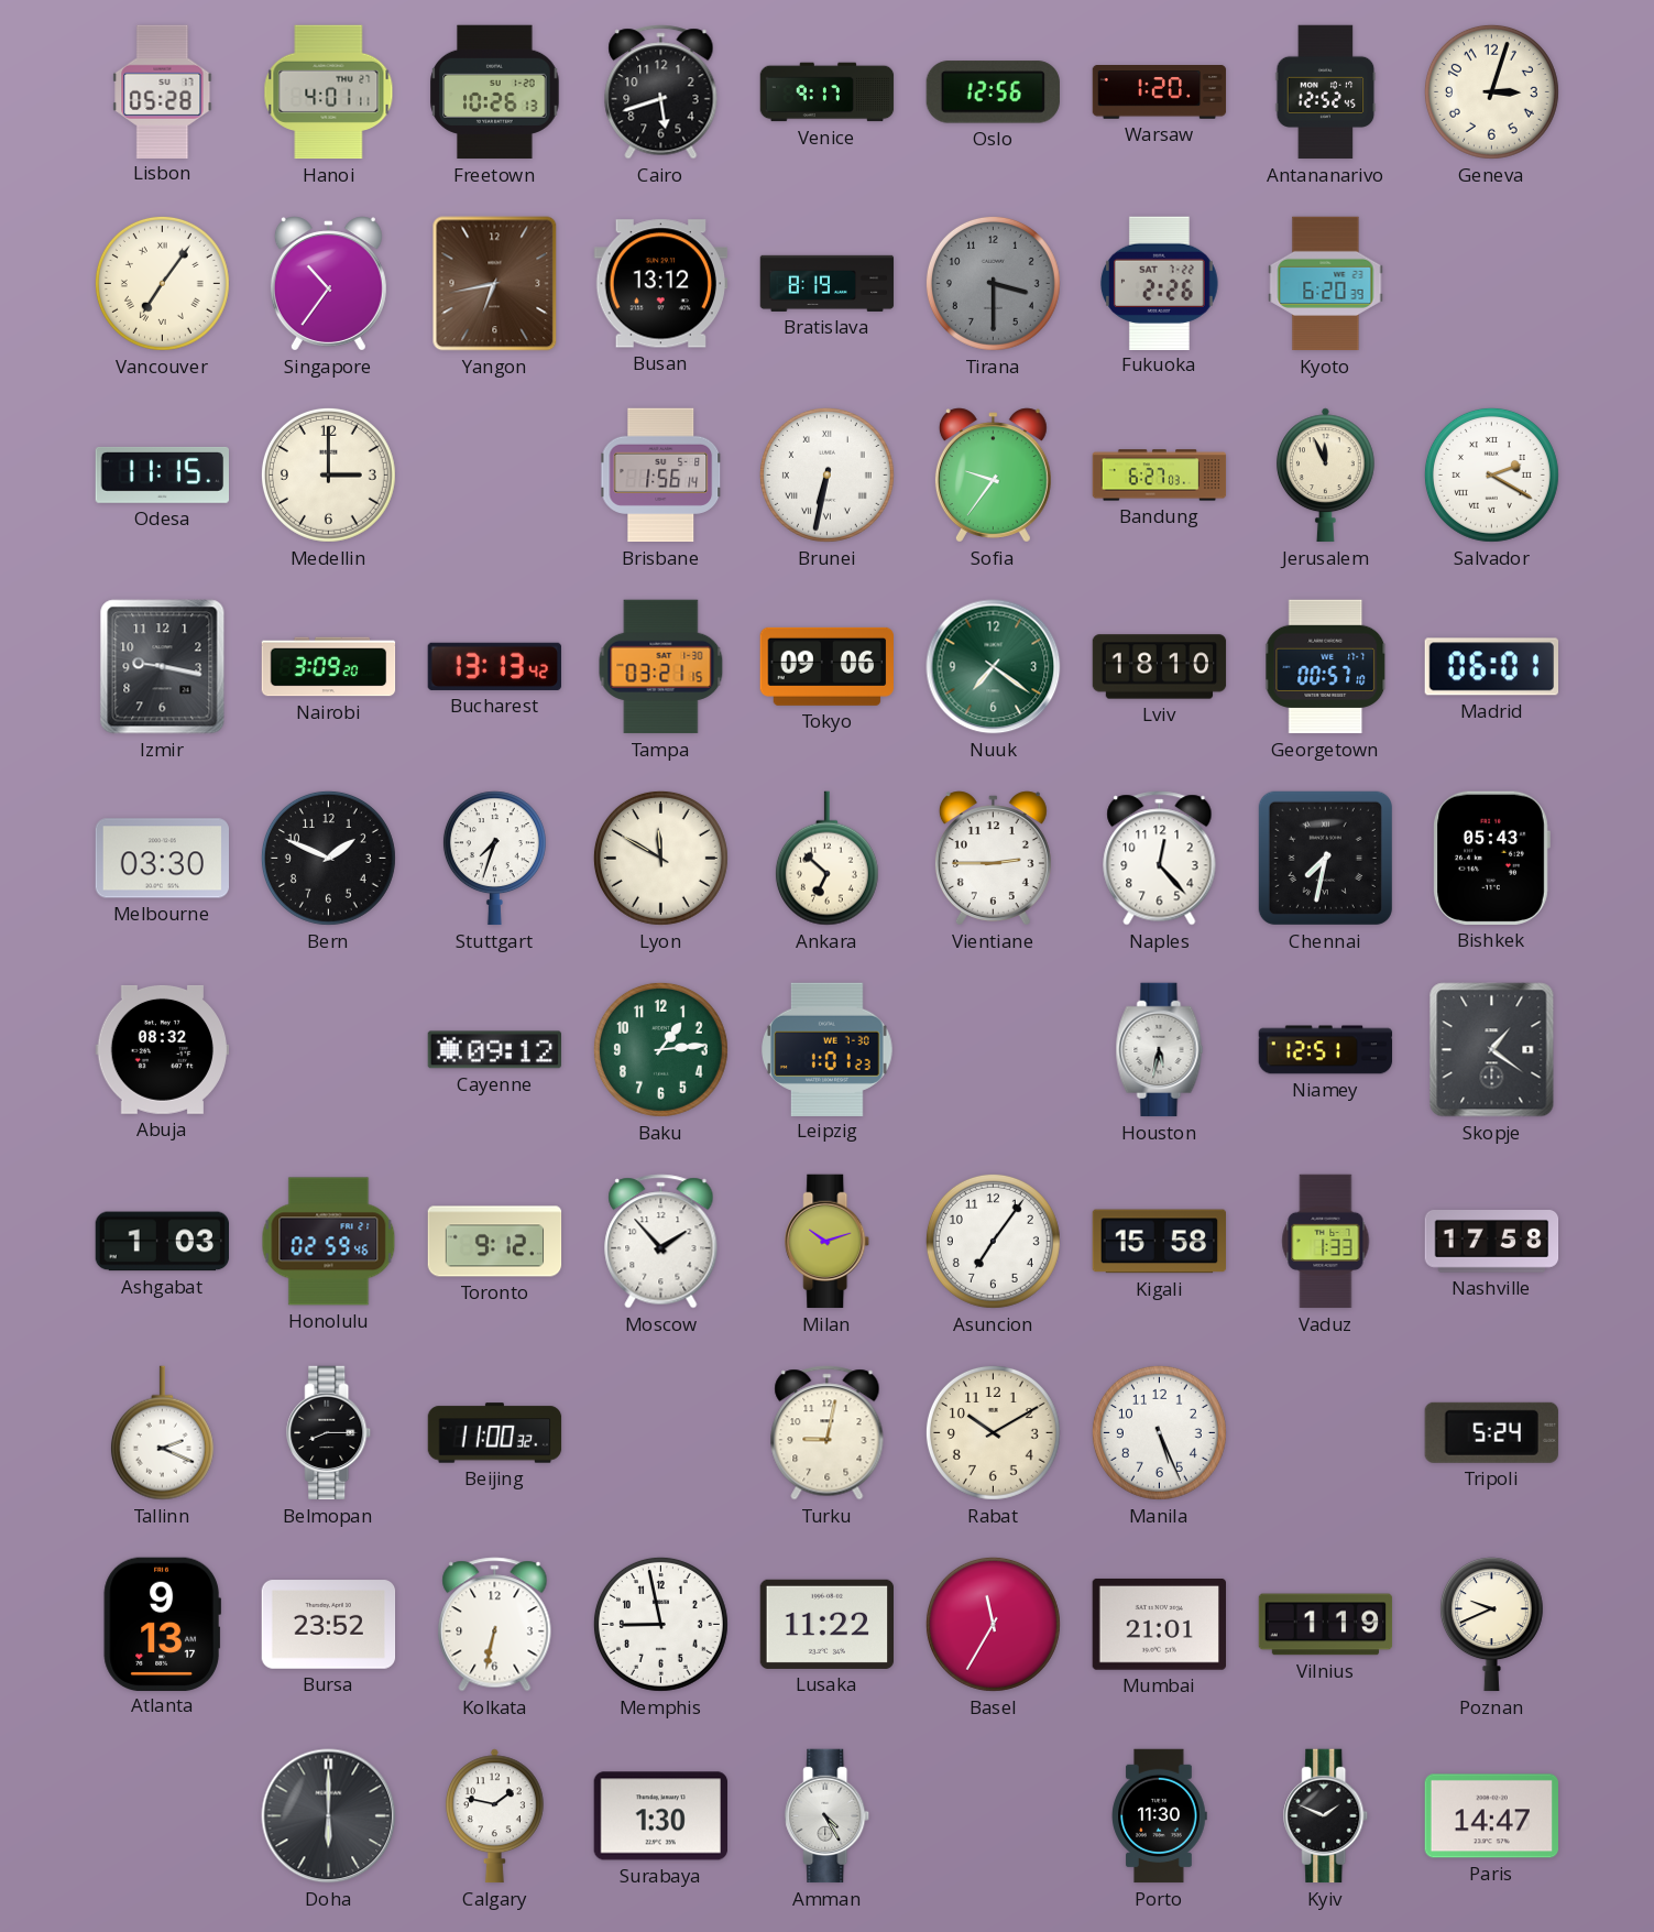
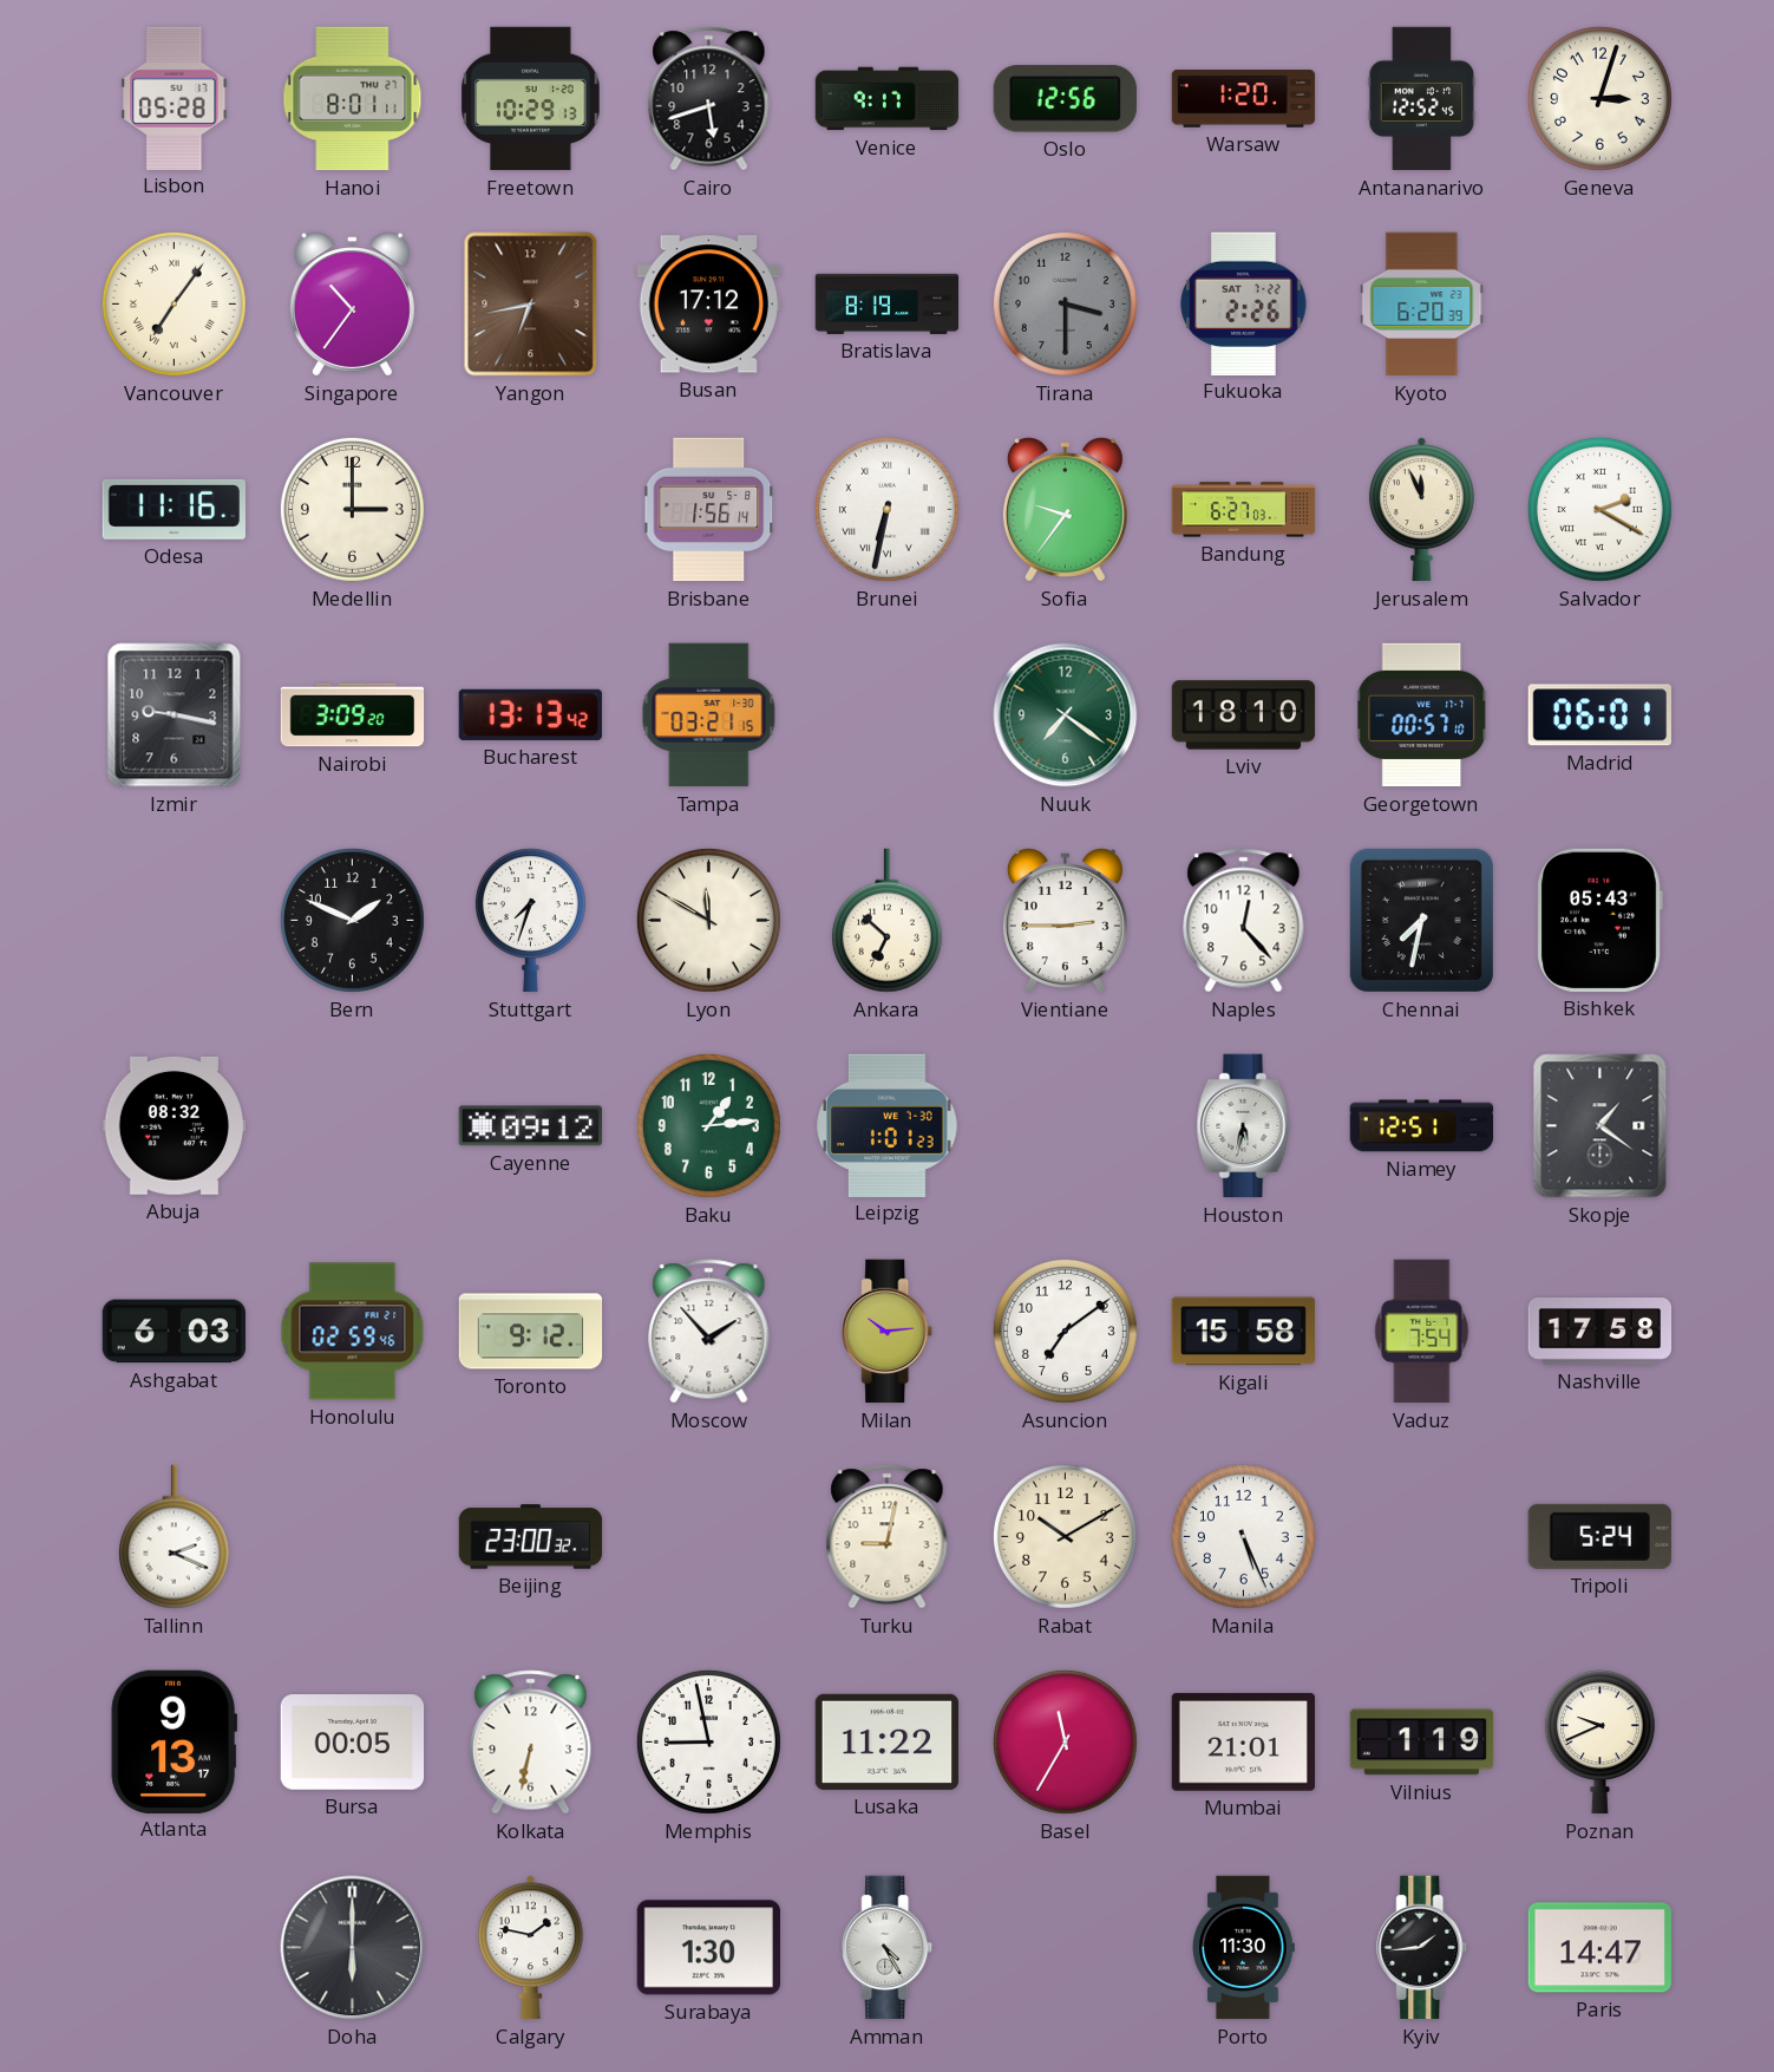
Hanoi: 4:01 -> 8:01
Freetown: 10:26 -> 10:29
Busan: 13:12 -> 17:12
Odesa: 11:15 -> 11:16
Tokyo: 09:06 -> none
Melbourne: 03:30 -> none
Ashgabat: 1:03 -> 6:03
Milan: 10:12 -> 10:14
Asuncion: 7:06 -> 7:09
Vaduz: 1:33 -> 7:54
Belmopan: 8:15 -> none
Beijing: 11:00 -> 23:00
Bursa: 23:52 -> 00:05
Kyiv: 1:49 -> 1:44
